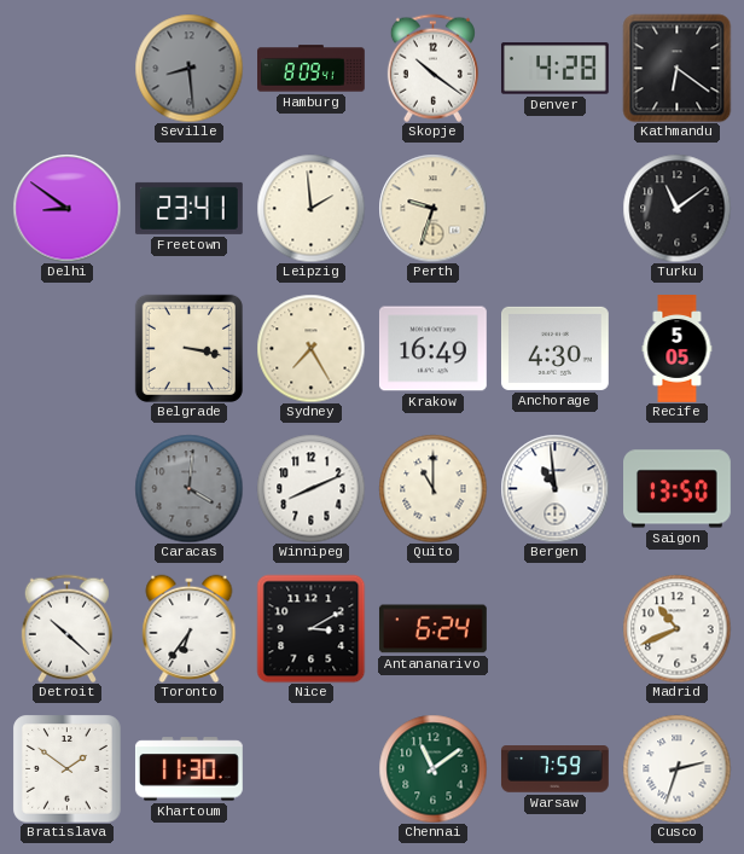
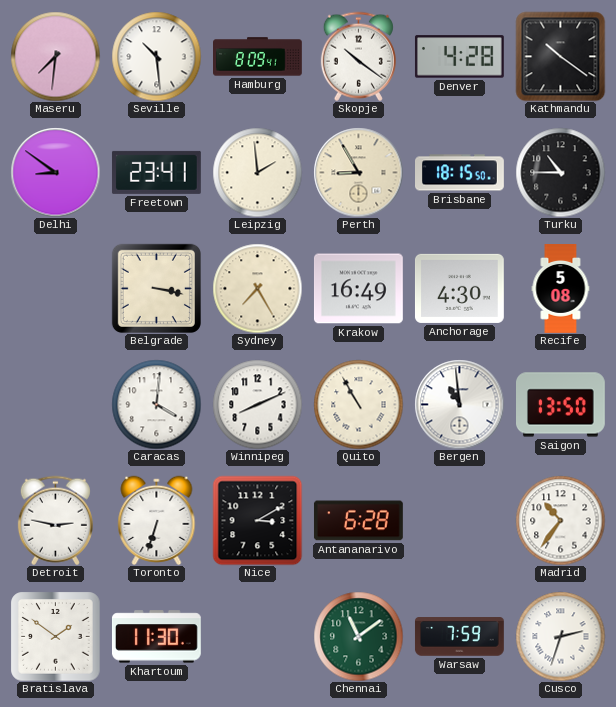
Maseru: none -> 7:31
Seville: 8:29 -> 10:29
Seville dial: grey -> white
Kathmandu: 6:21 -> 10:21
Perth: 9:33 -> 8:55
Brisbane: none -> 18:15
Turku: 11:09 -> 10:45
Recife: 5:05 -> 5:08
Caracas dial: grey -> white
Quito: 11:00 -> 10:55
Detroit: 10:22 -> 2:47
Toronto: 6:36 -> 6:33
Antananarivo: 6:24 -> 6:28
Madrid: 10:41 -> 10:36
